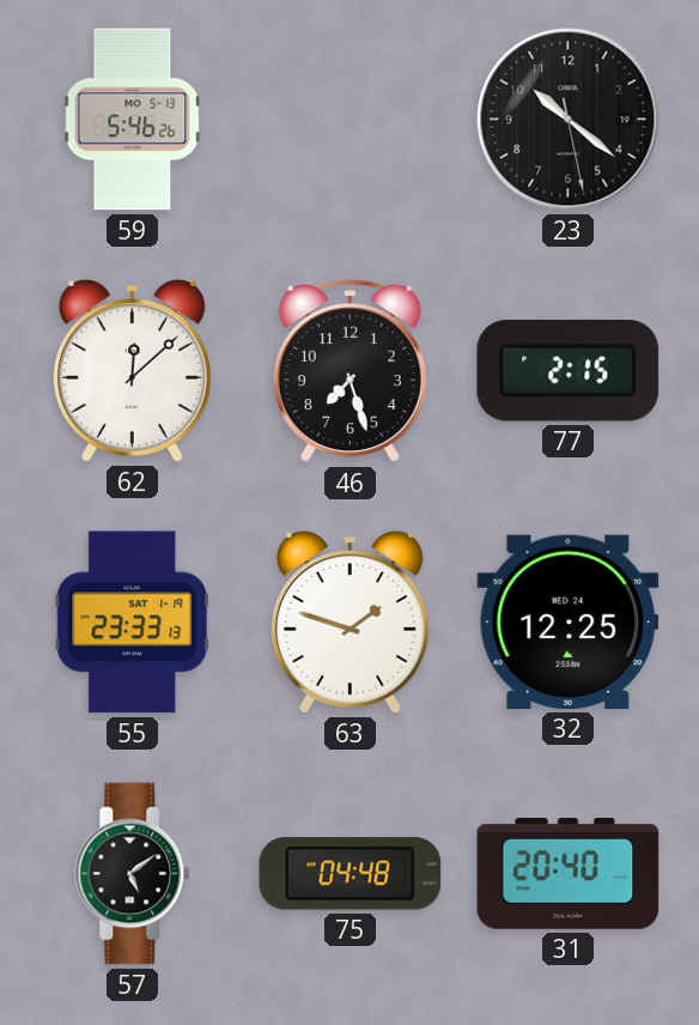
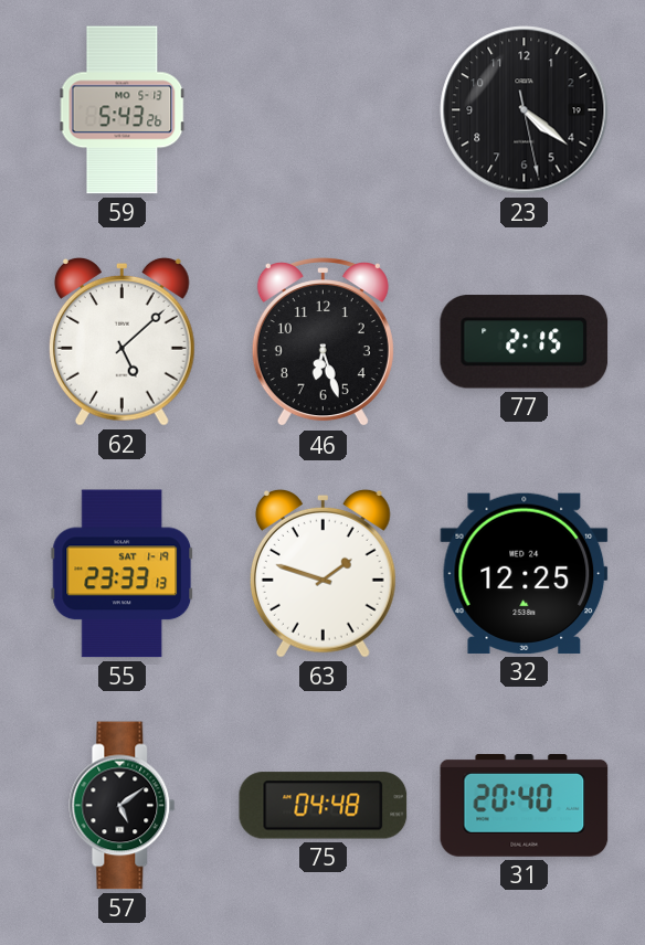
59: 5:46 -> 5:43
23: 10:21 -> 4:21
62: 12:08 -> 5:08
46: 7:27 -> 6:27
